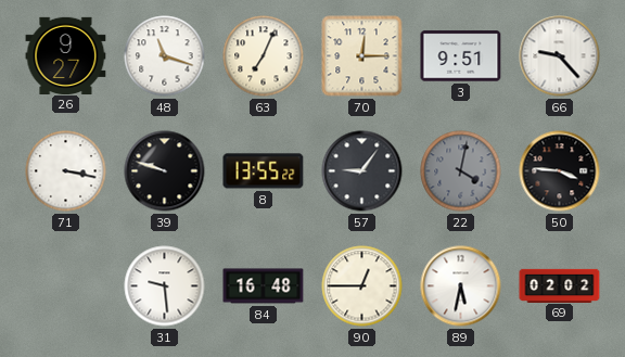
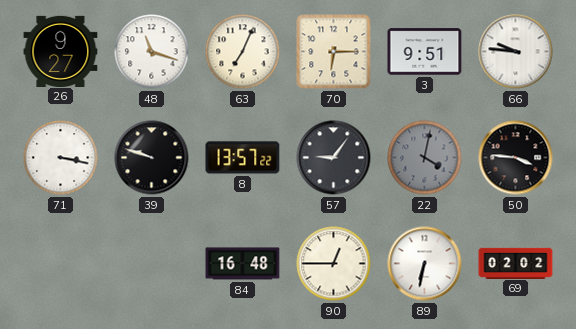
70: 12:15 -> 6:15
66: 9:23 -> 9:46
8: 13:55 -> 13:57
31: 9:29 -> none
89: 5:32 -> 6:32
